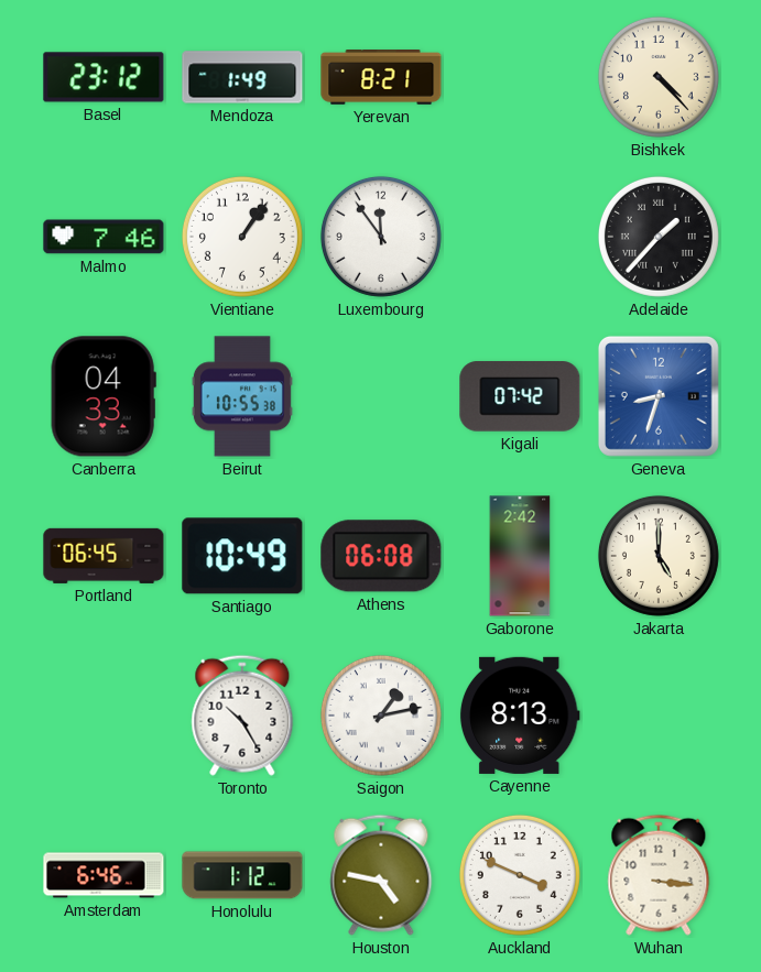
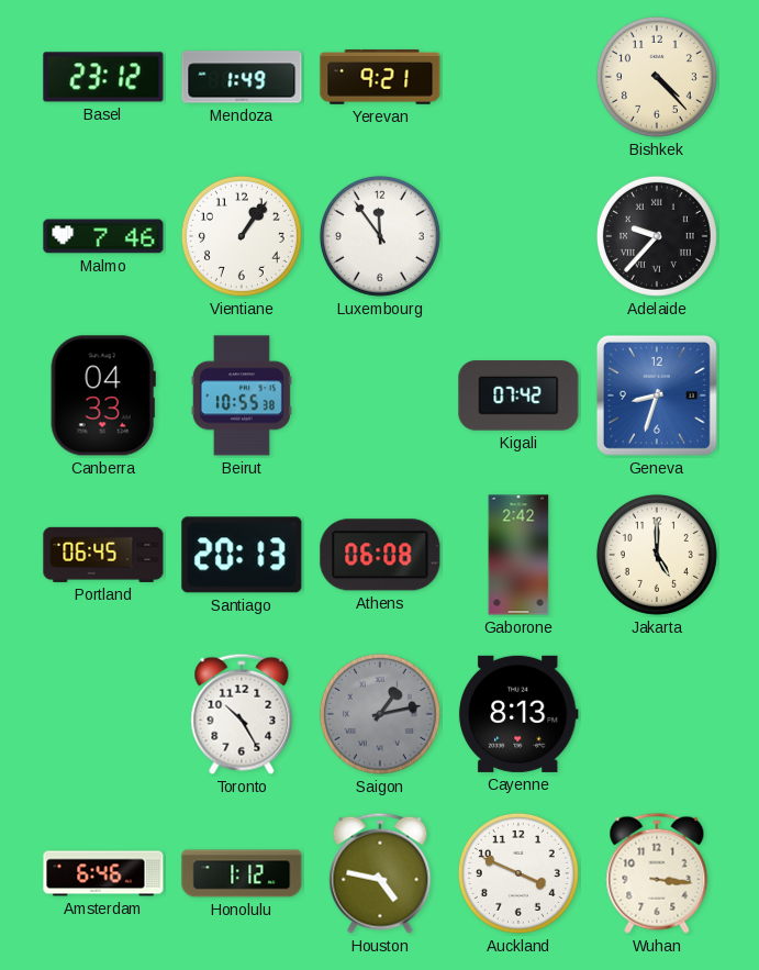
Yerevan: 8:21 -> 9:21
Adelaide: 1:37 -> 9:37
Santiago: 10:49 -> 20:13
Saigon dial: white -> grey
